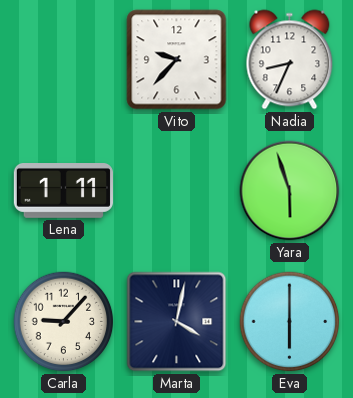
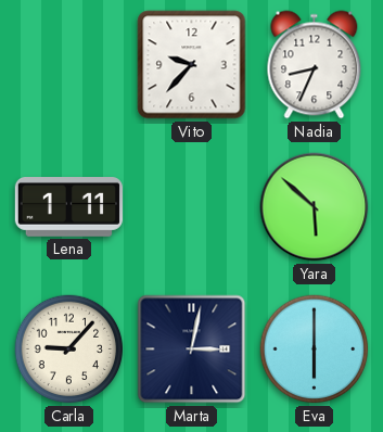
Yara: 5:57 -> 5:52
Marta: 4:02 -> 3:02
